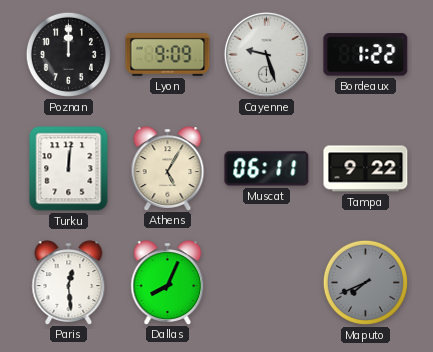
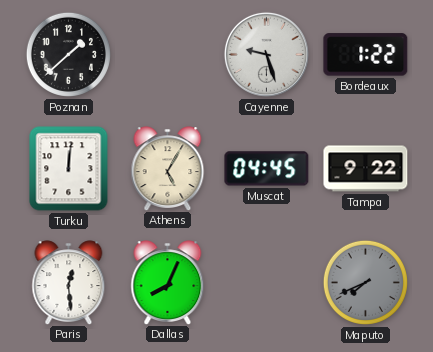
Poznan: 12:00 -> 1:38
Lyon: 9:09 -> none
Muscat: 06:11 -> 04:45
